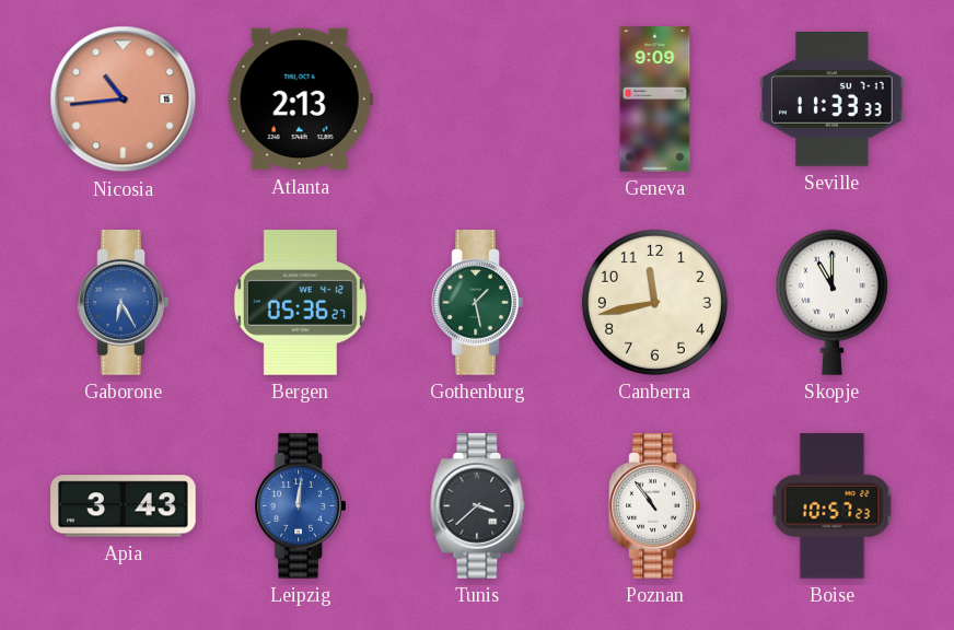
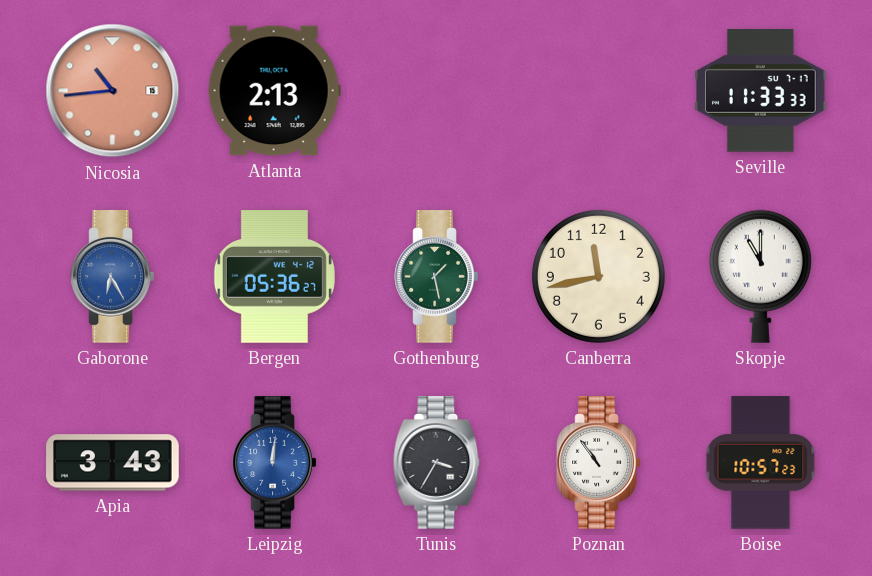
Geneva: 9:09 -> none
Tunis: 3:38 -> 3:35
